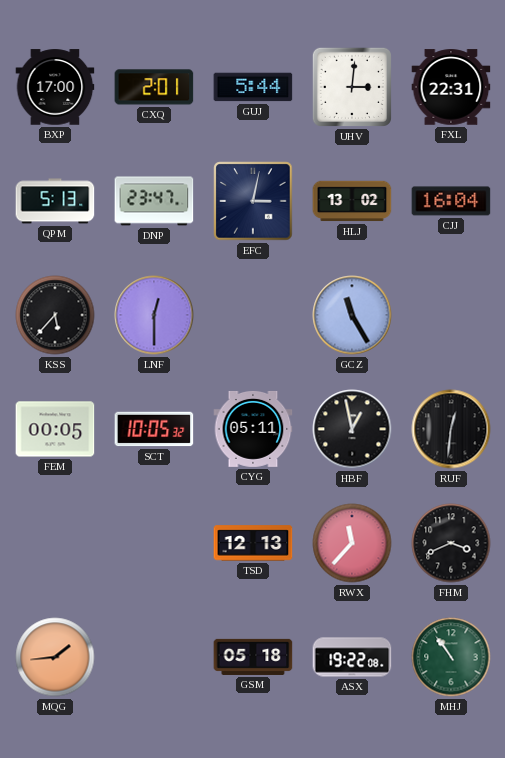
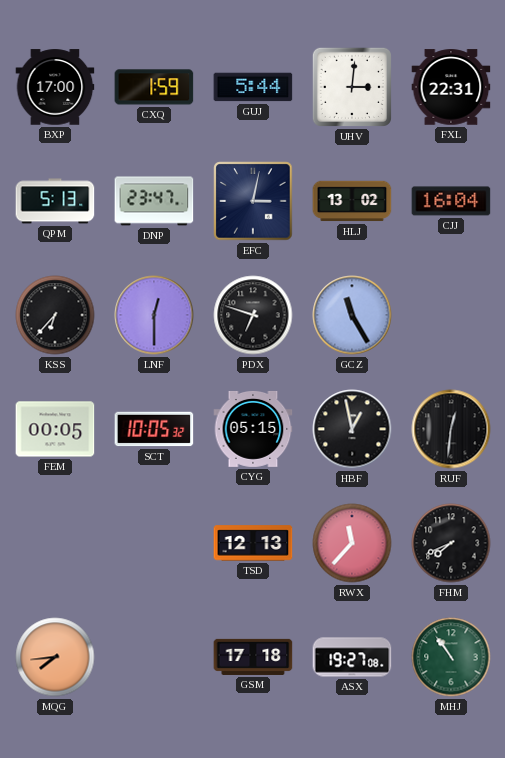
CXQ: 2:01 -> 1:59
KSS: 5:37 -> 6:37
PDX: none -> 6:48
CYG: 05:11 -> 05:15
FHM: 3:41 -> 7:41
MQG: 1:44 -> 7:44
GSM: 05:18 -> 17:18
ASX: 19:22 -> 19:27
